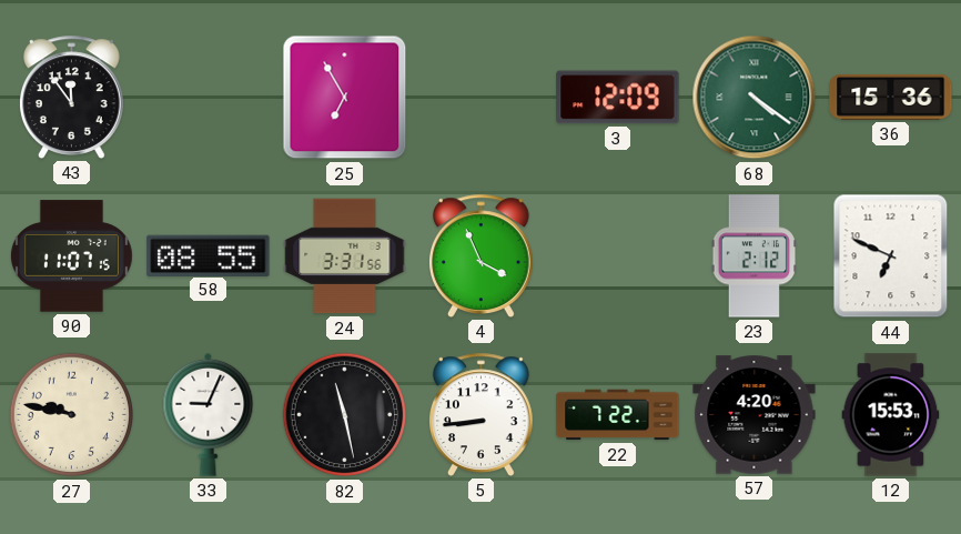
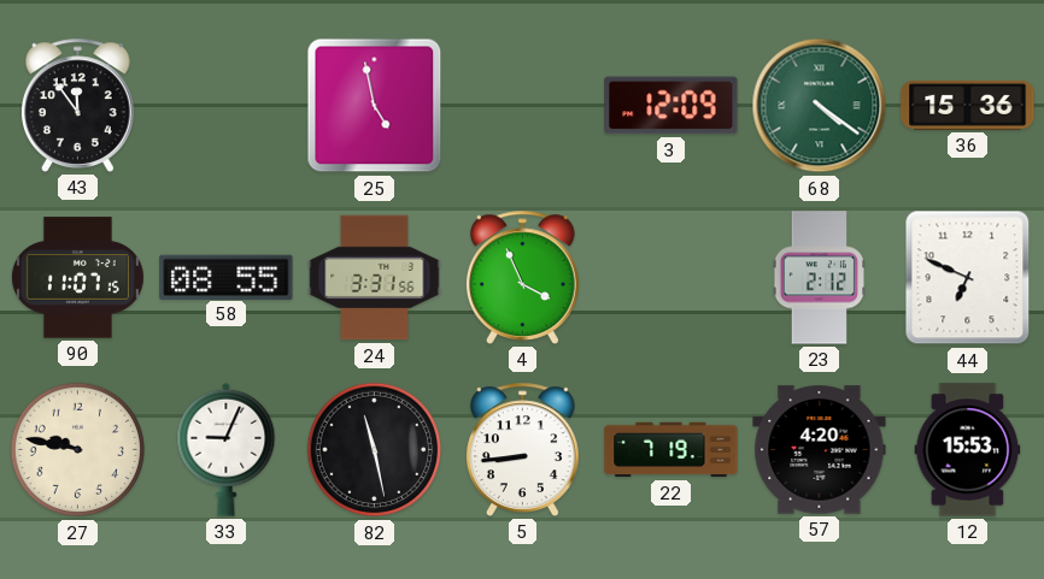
25: 6:55 -> 4:58
22: 7:22 -> 7:19
